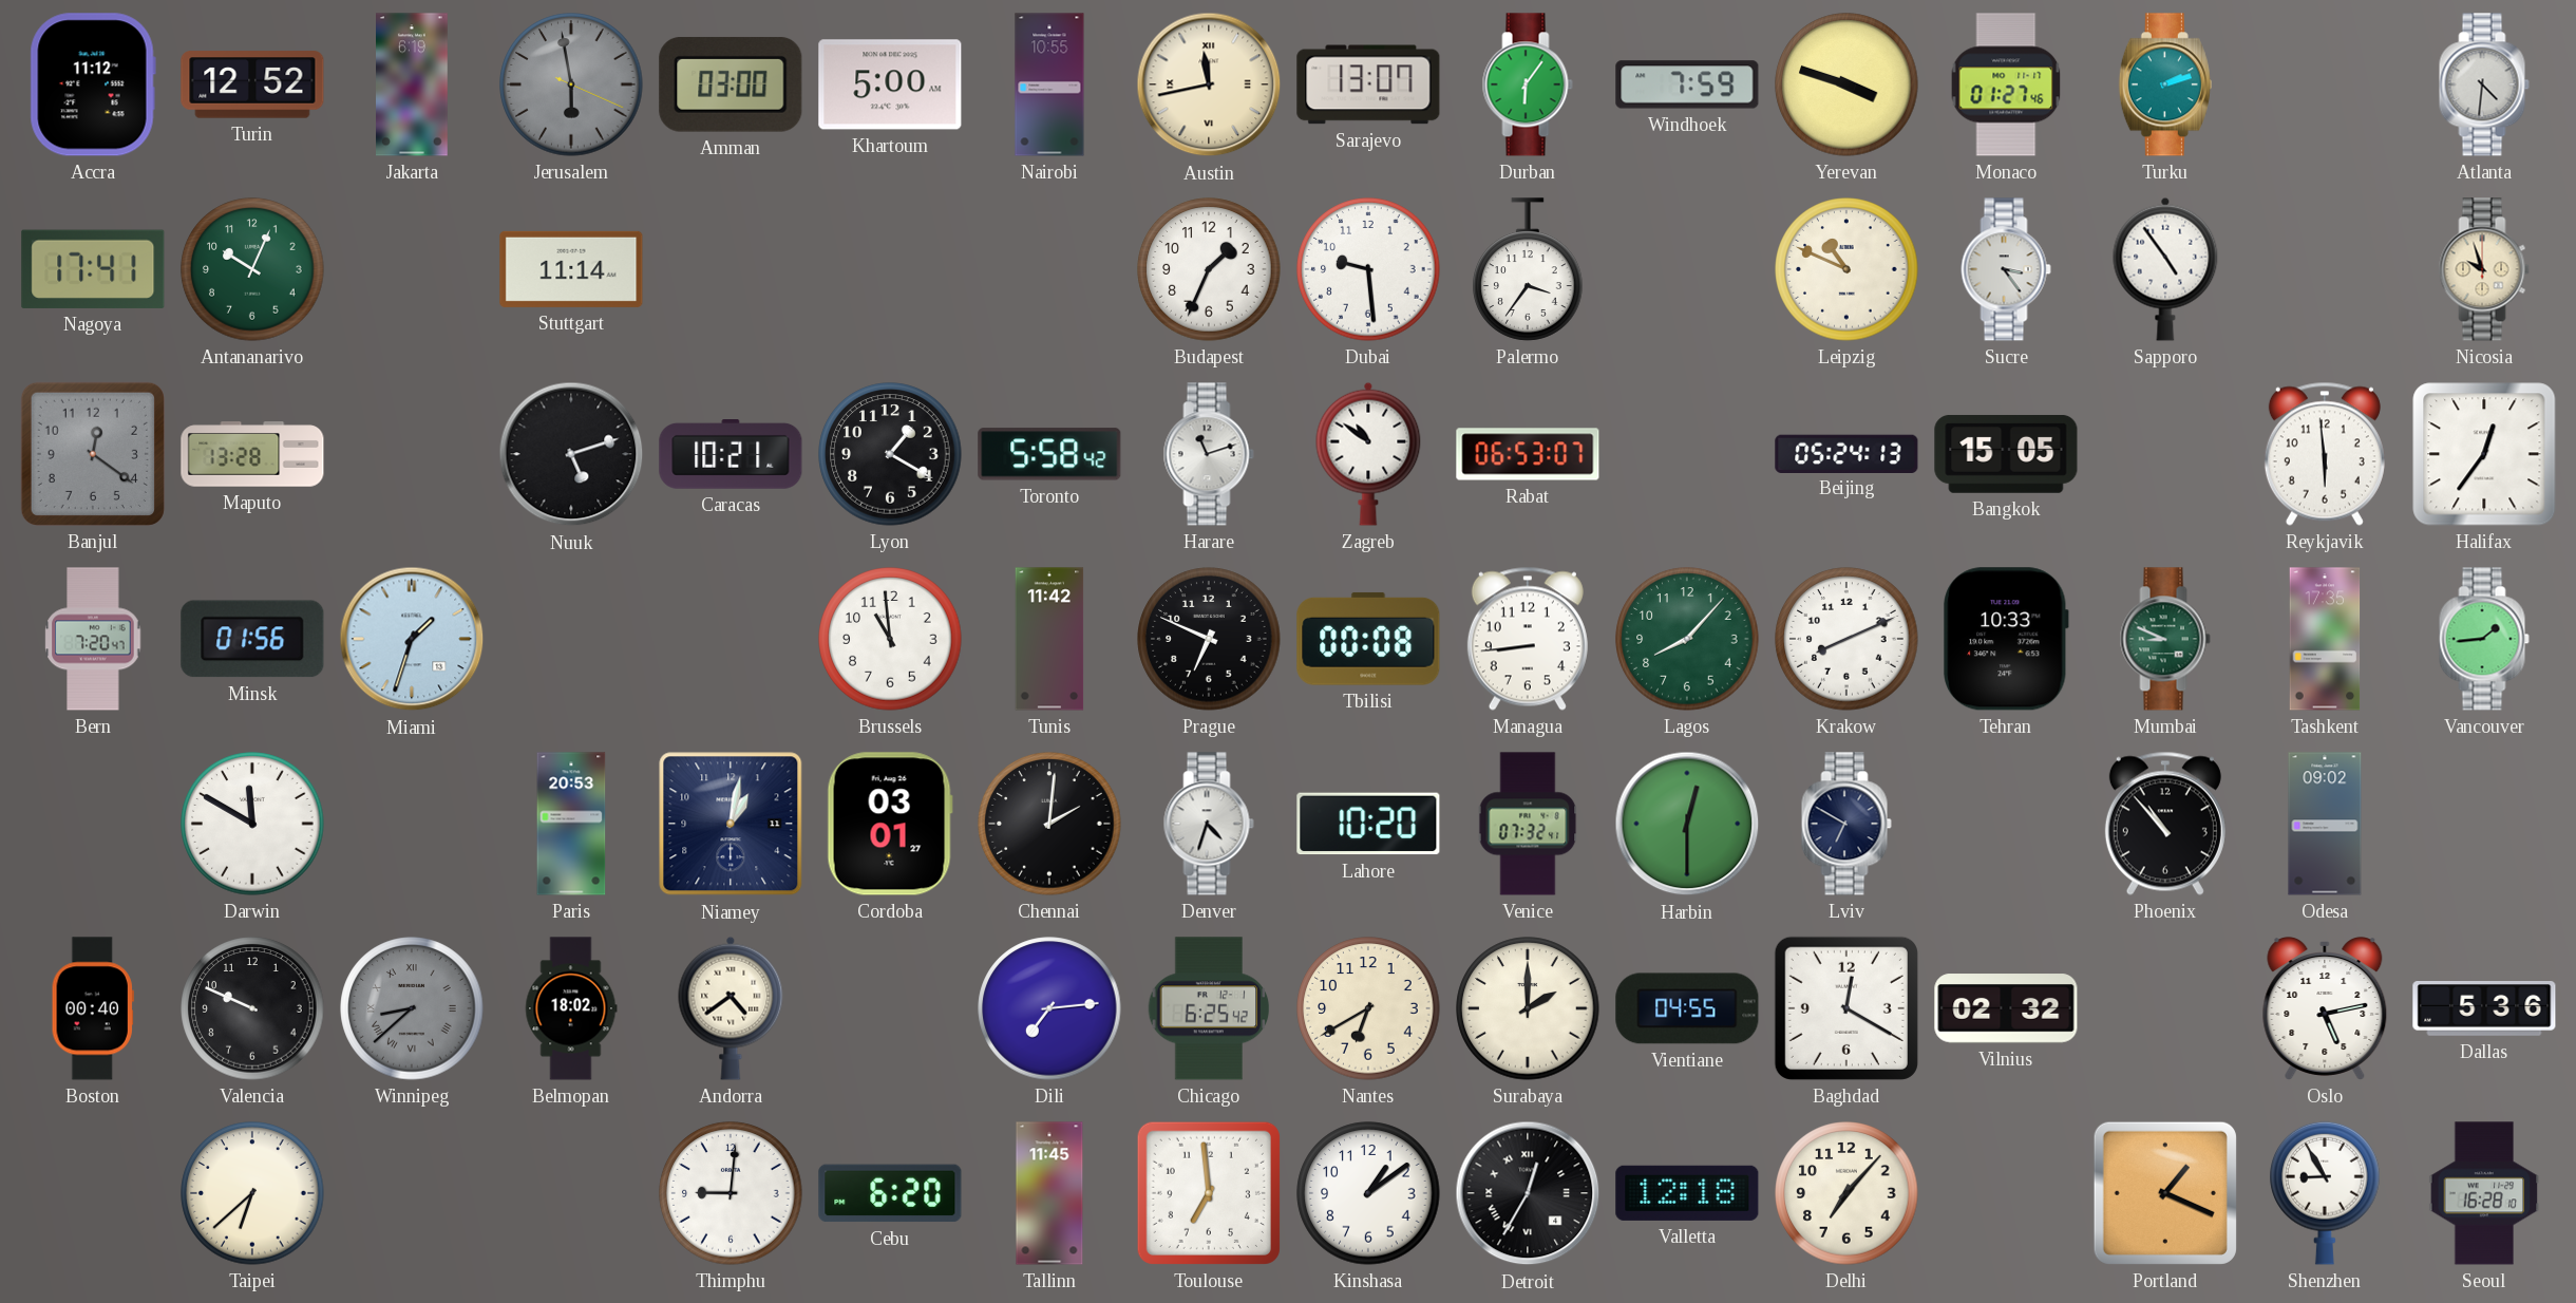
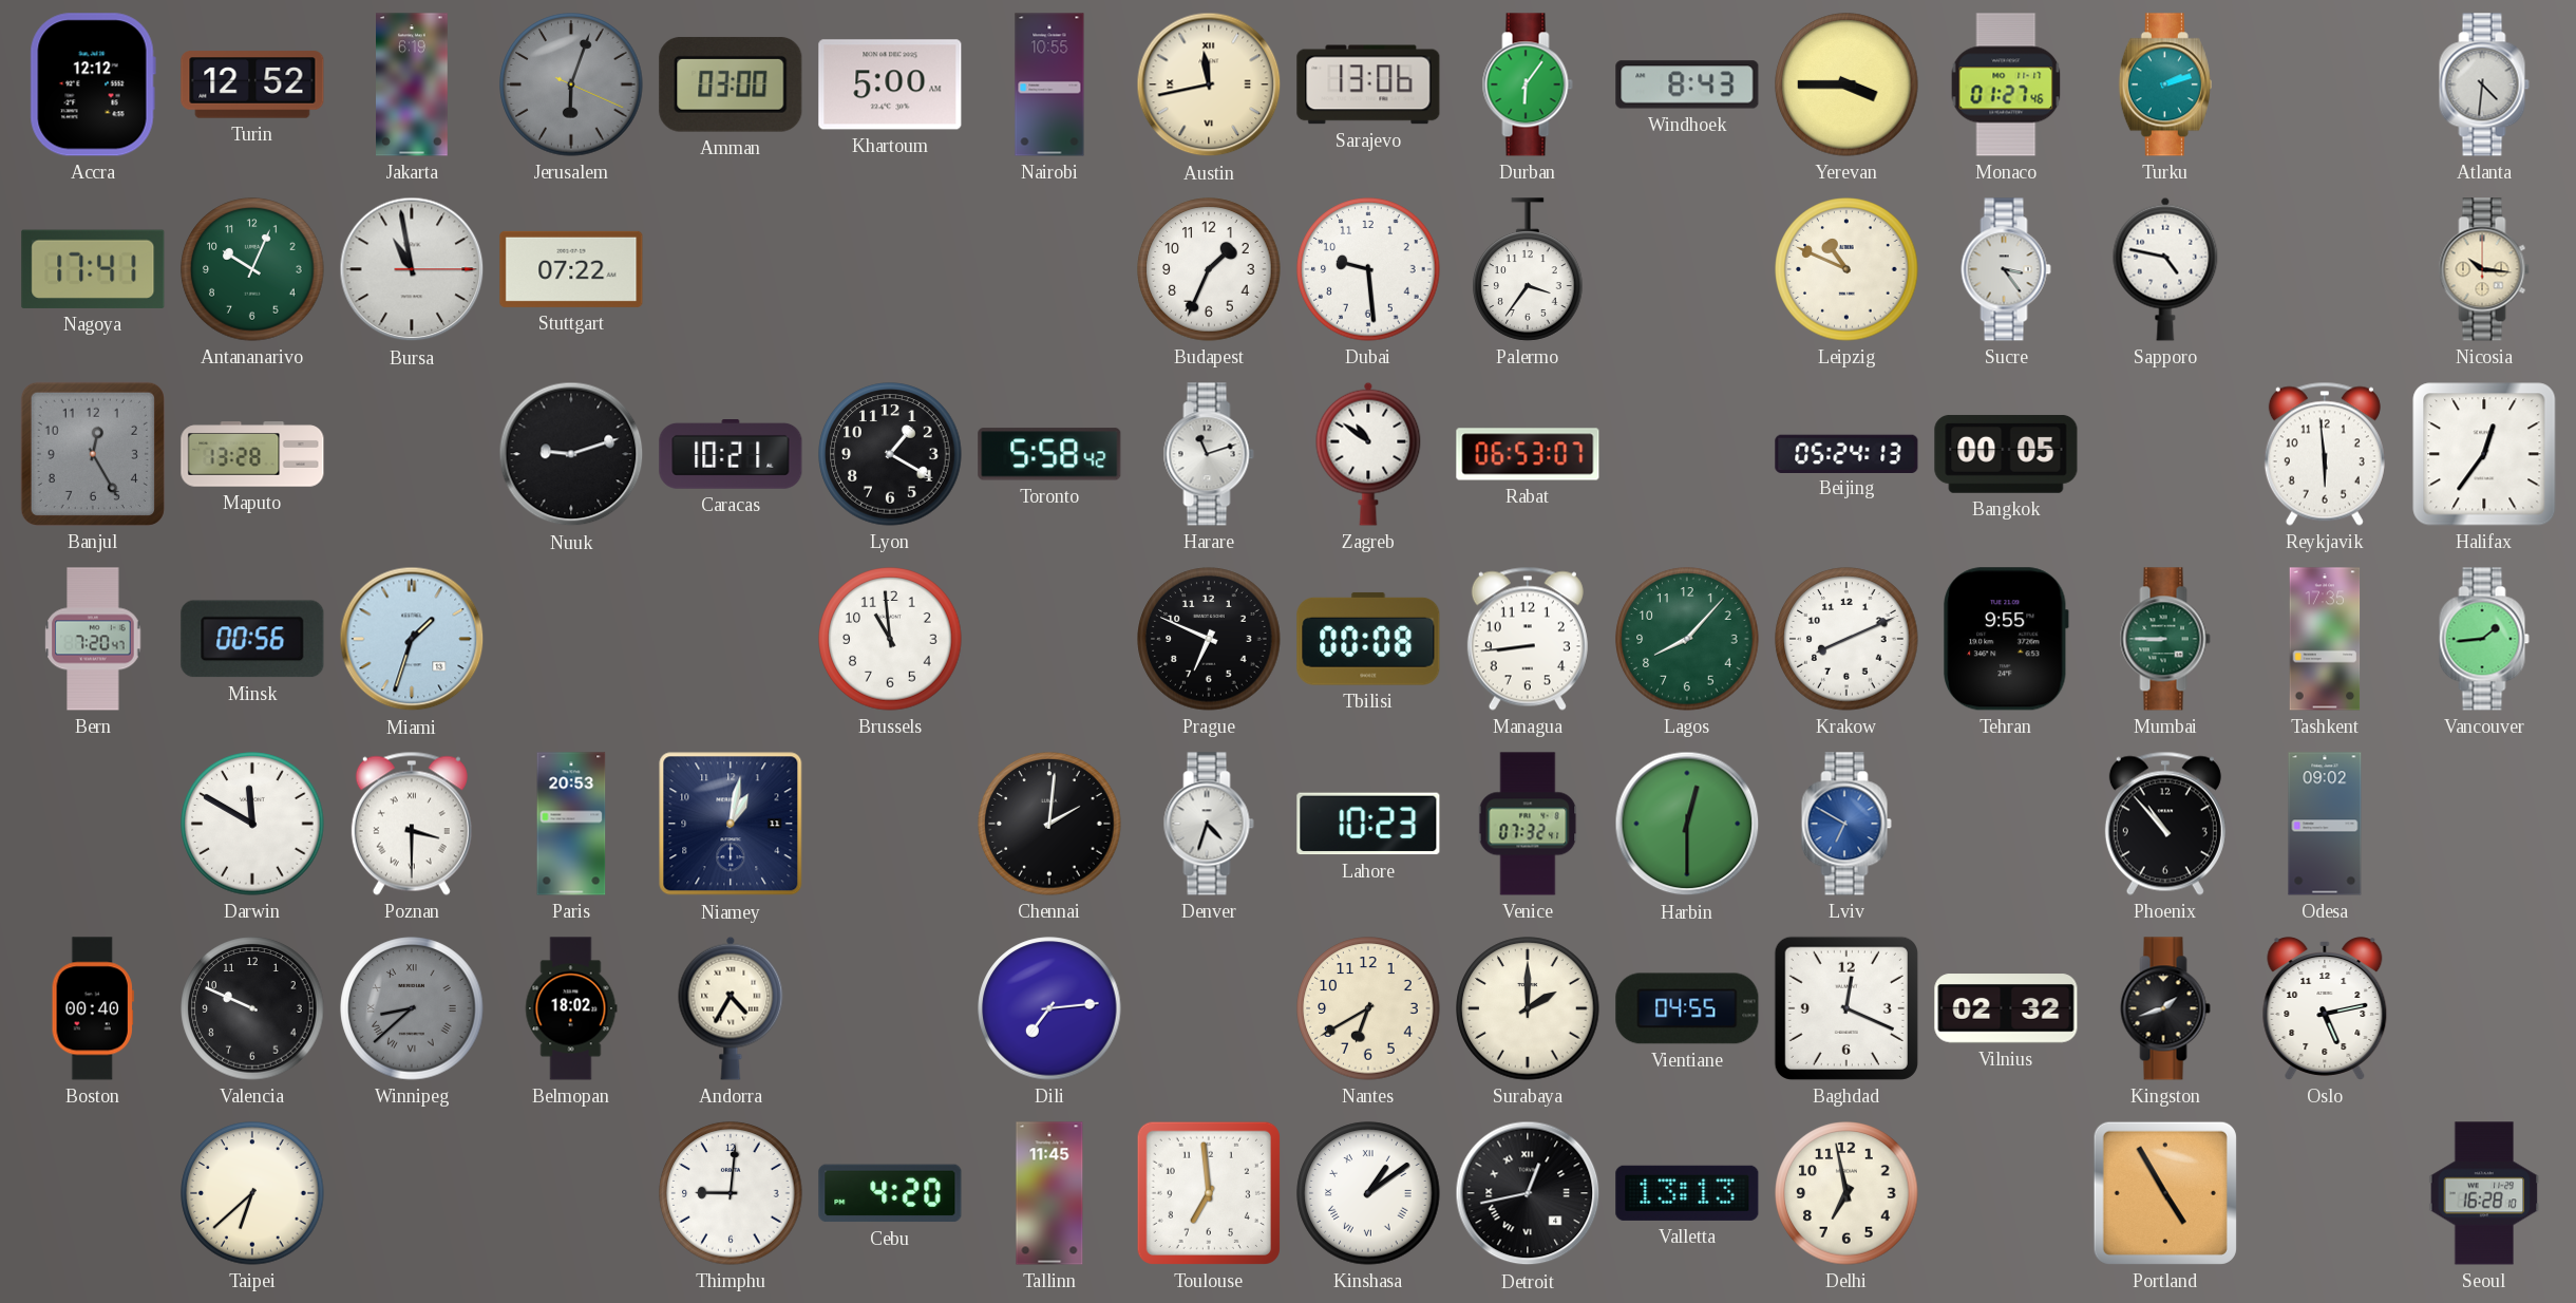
Accra: 11:12 -> 12:12
Jerusalem: 5:58 -> 6:03
Sarajevo: 13:07 -> 13:06
Windhoek: 7:59 -> 8:43
Yerevan: 3:48 -> 3:45
Bursa: none -> 10:58
Stuttgart: 11:14 -> 07:22
Sapporo: 4:54 -> 4:47
Nicosia: 9:57 -> 10:16
Banjul: 12:21 -> 12:25
Nuuk: 5:12 -> 9:12
Bangkok: 15:05 -> 00:05
Minsk: 01:56 -> 00:56
Tunis: 11:42 -> none
Tehran: 10:33 -> 9:55
Mumbai: 8:49 -> 8:45
Poznan: none -> 3:30
Cordoba: 03:01 -> none
Lahore: 10:20 -> 10:23
Lviv dial: navy -> blue
Andorra: 4:39 -> 4:35
Chicago: 6:25 -> none
Baghdad: 12:20 -> 12:19
Kingston: none -> 1:42
Dallas: 5:36 -> none
Cebu: 6:20 -> 4:20
Kinshasa numerals: Arabic -> Roman
Detroit: 12:35 -> 12:43
Valletta: 12:18 -> 13:13
Delhi: 7:07 -> 6:58
Portland: 1:19 -> 4:55
Shenzhen: 8:55 -> none
